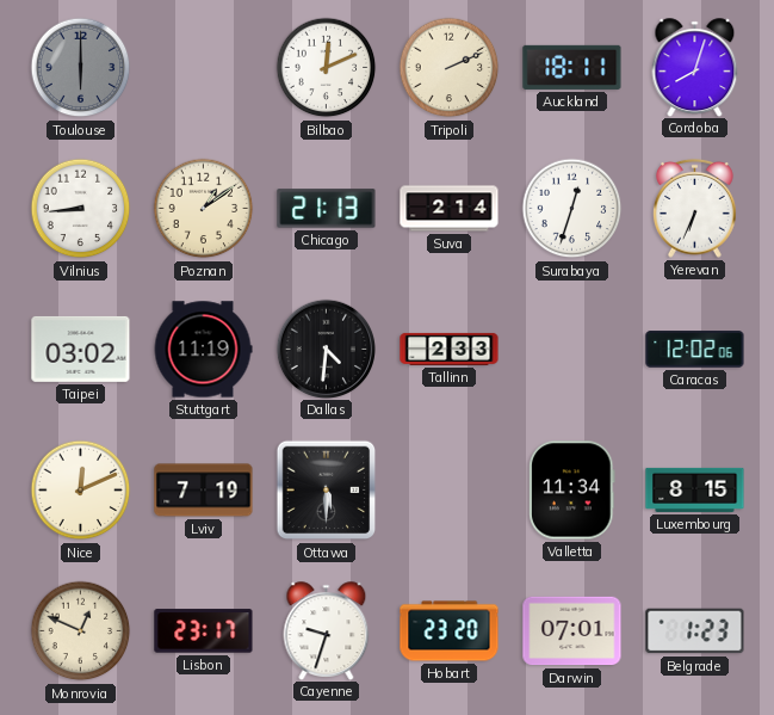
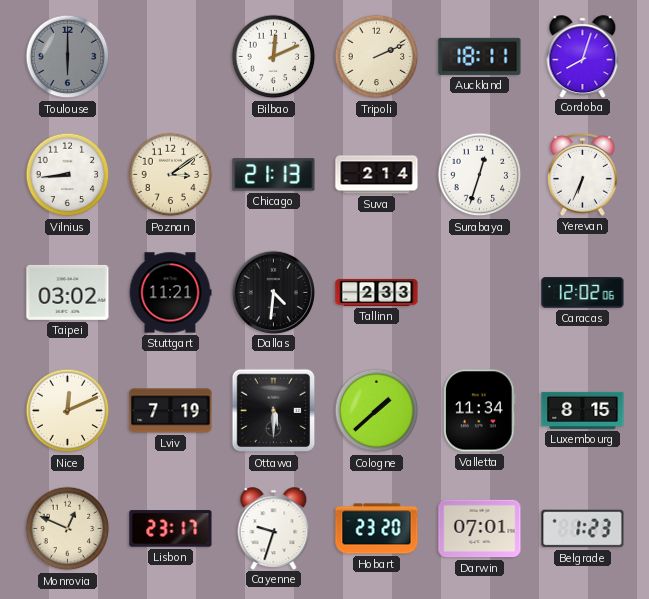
Poznan: 1:09 -> 3:09
Stuttgart: 11:19 -> 11:21
Cologne: none -> 1:38
